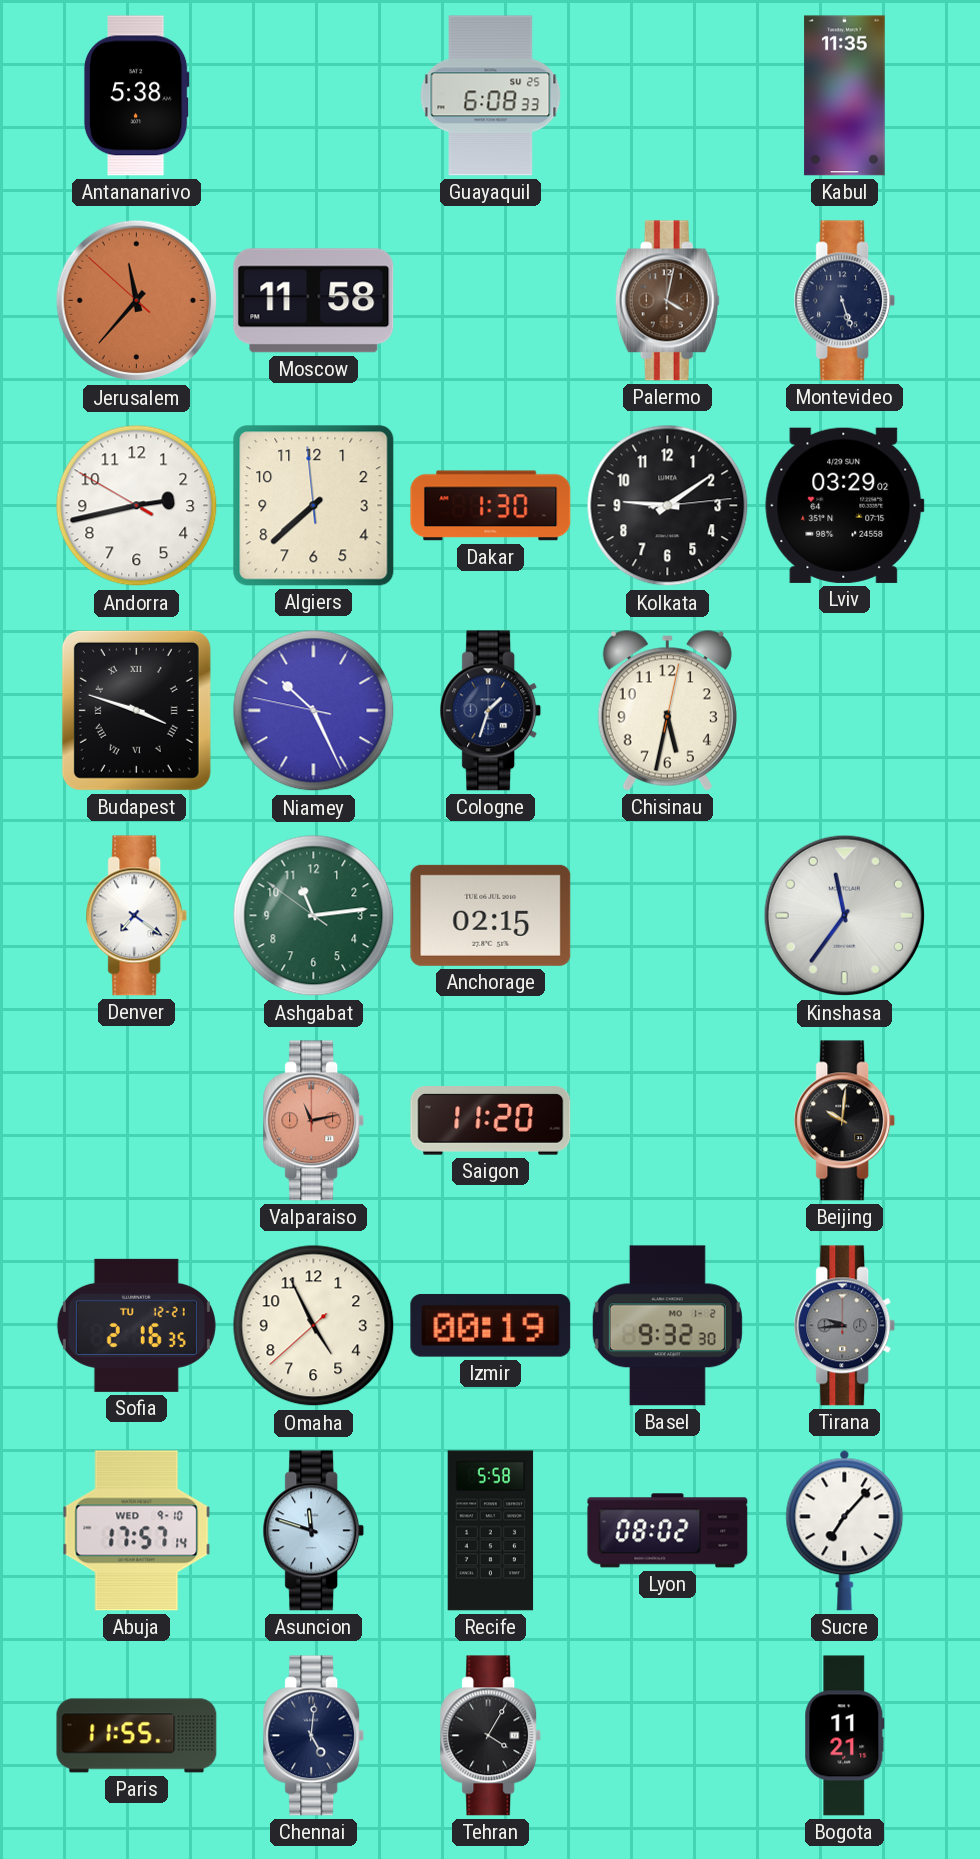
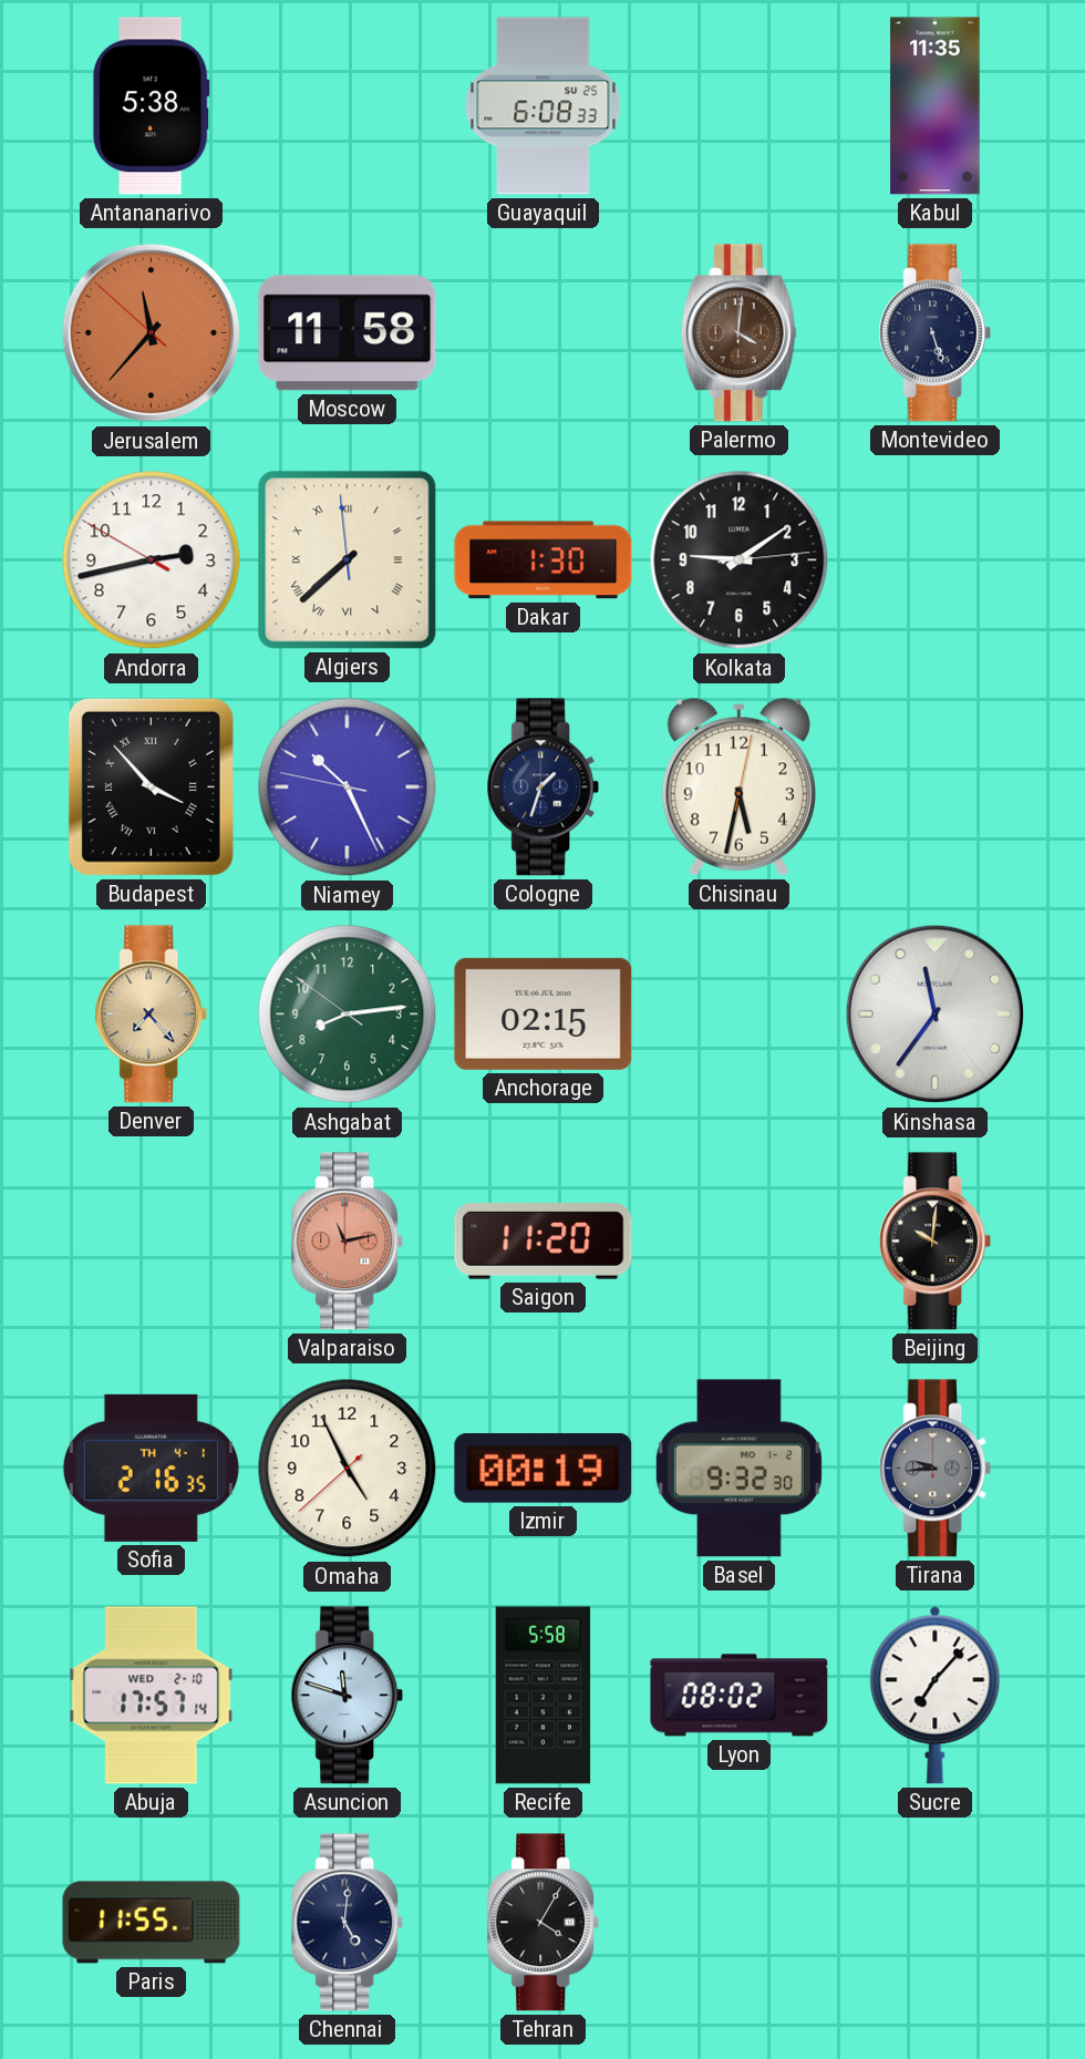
Palermo: 4:02 -> 4:01
Algiers numerals: Arabic -> Roman
Lviv: 03:29 -> none
Budapest: 3:48 -> 3:53
Denver: 7:21 -> 7:23
Denver dial: white -> champagne
Ashgabat: 11:13 -> 8:13
Sofia date: TU 12-21 -> TH 4-1
Abuja date: WED 9-10 -> WED 2-10
Bogota: 11:21 -> none
